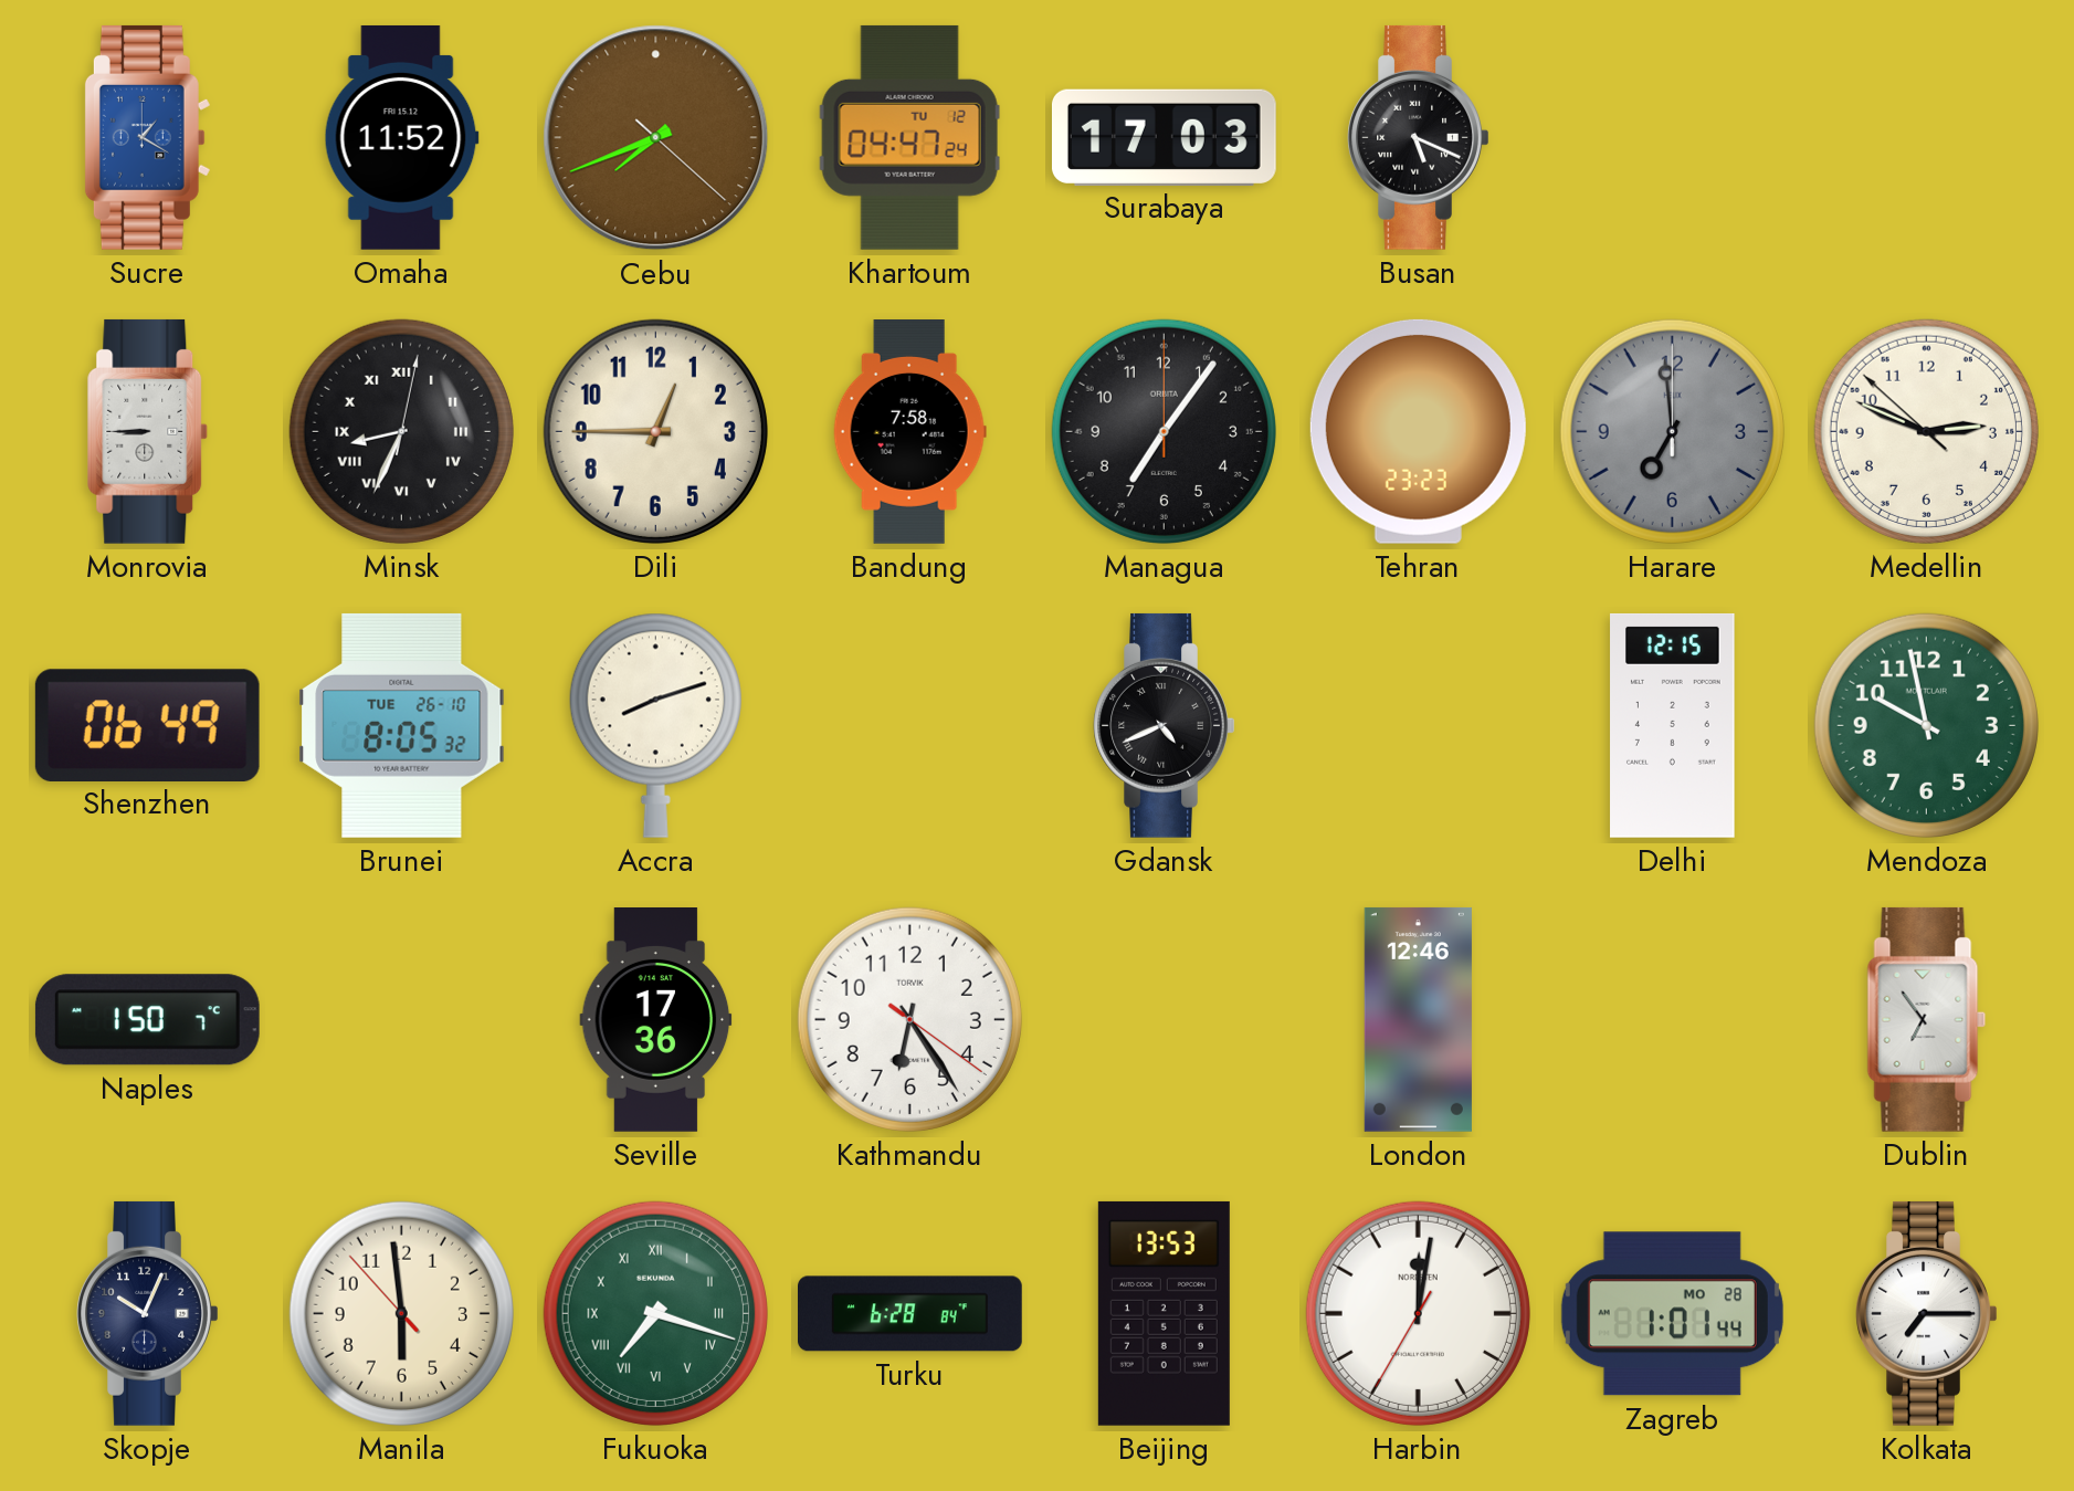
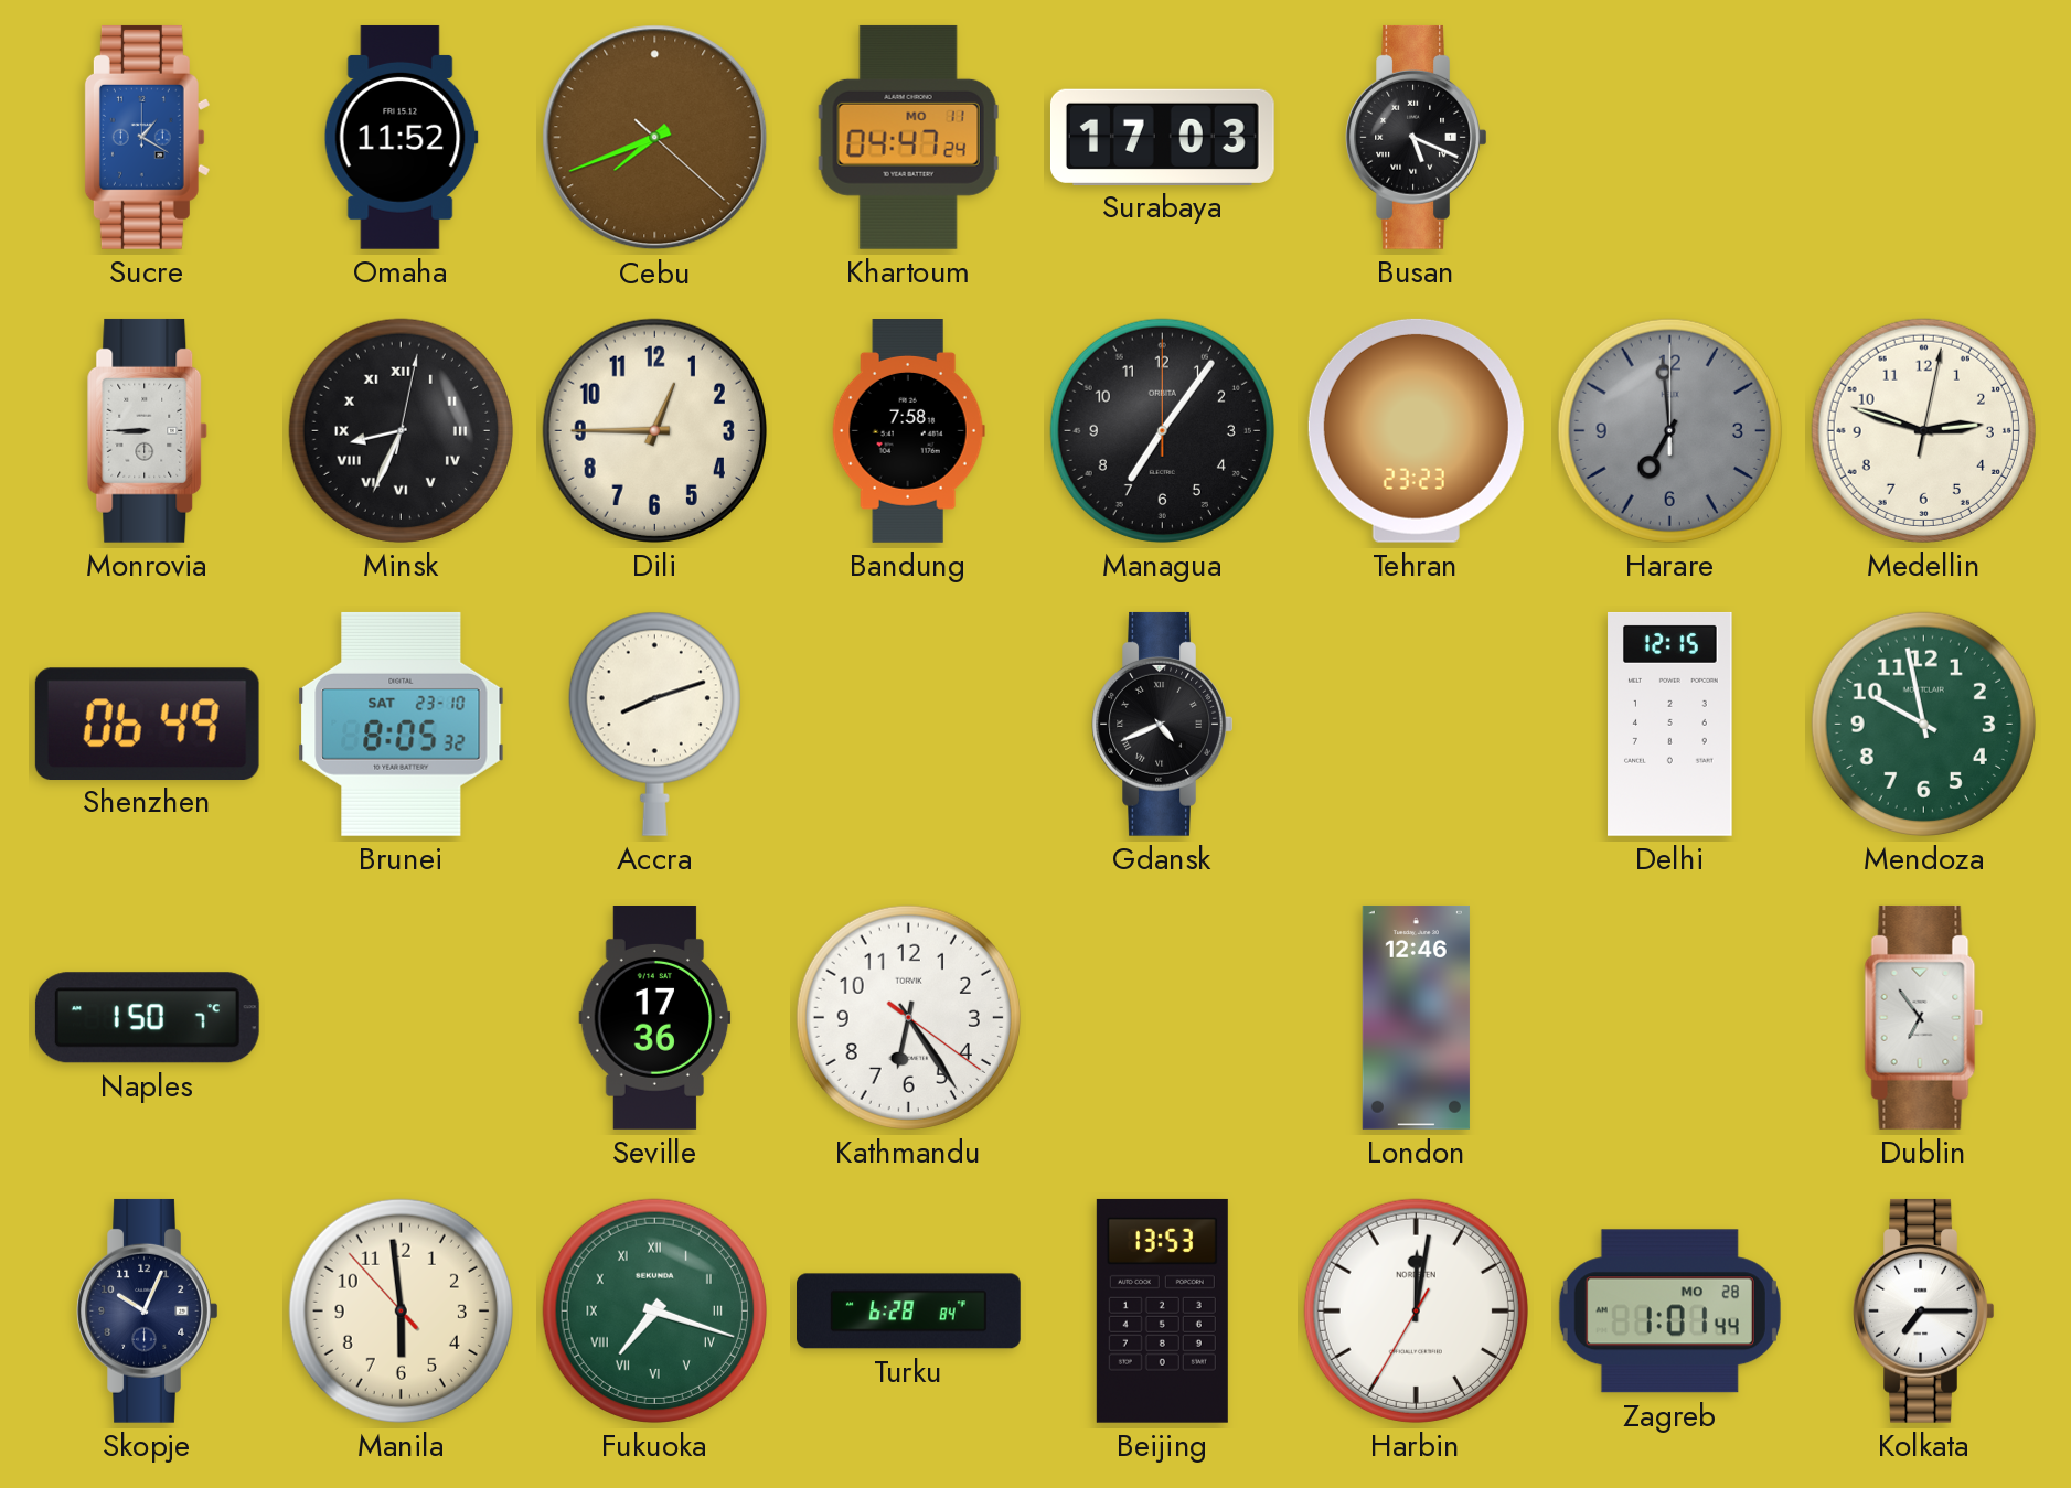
Khartoum date: TU 12 -> MO 11
Medellin: 2:48:52 -> 2:48:02
Brunei date: TUE 26-10 -> SAT 23-10
